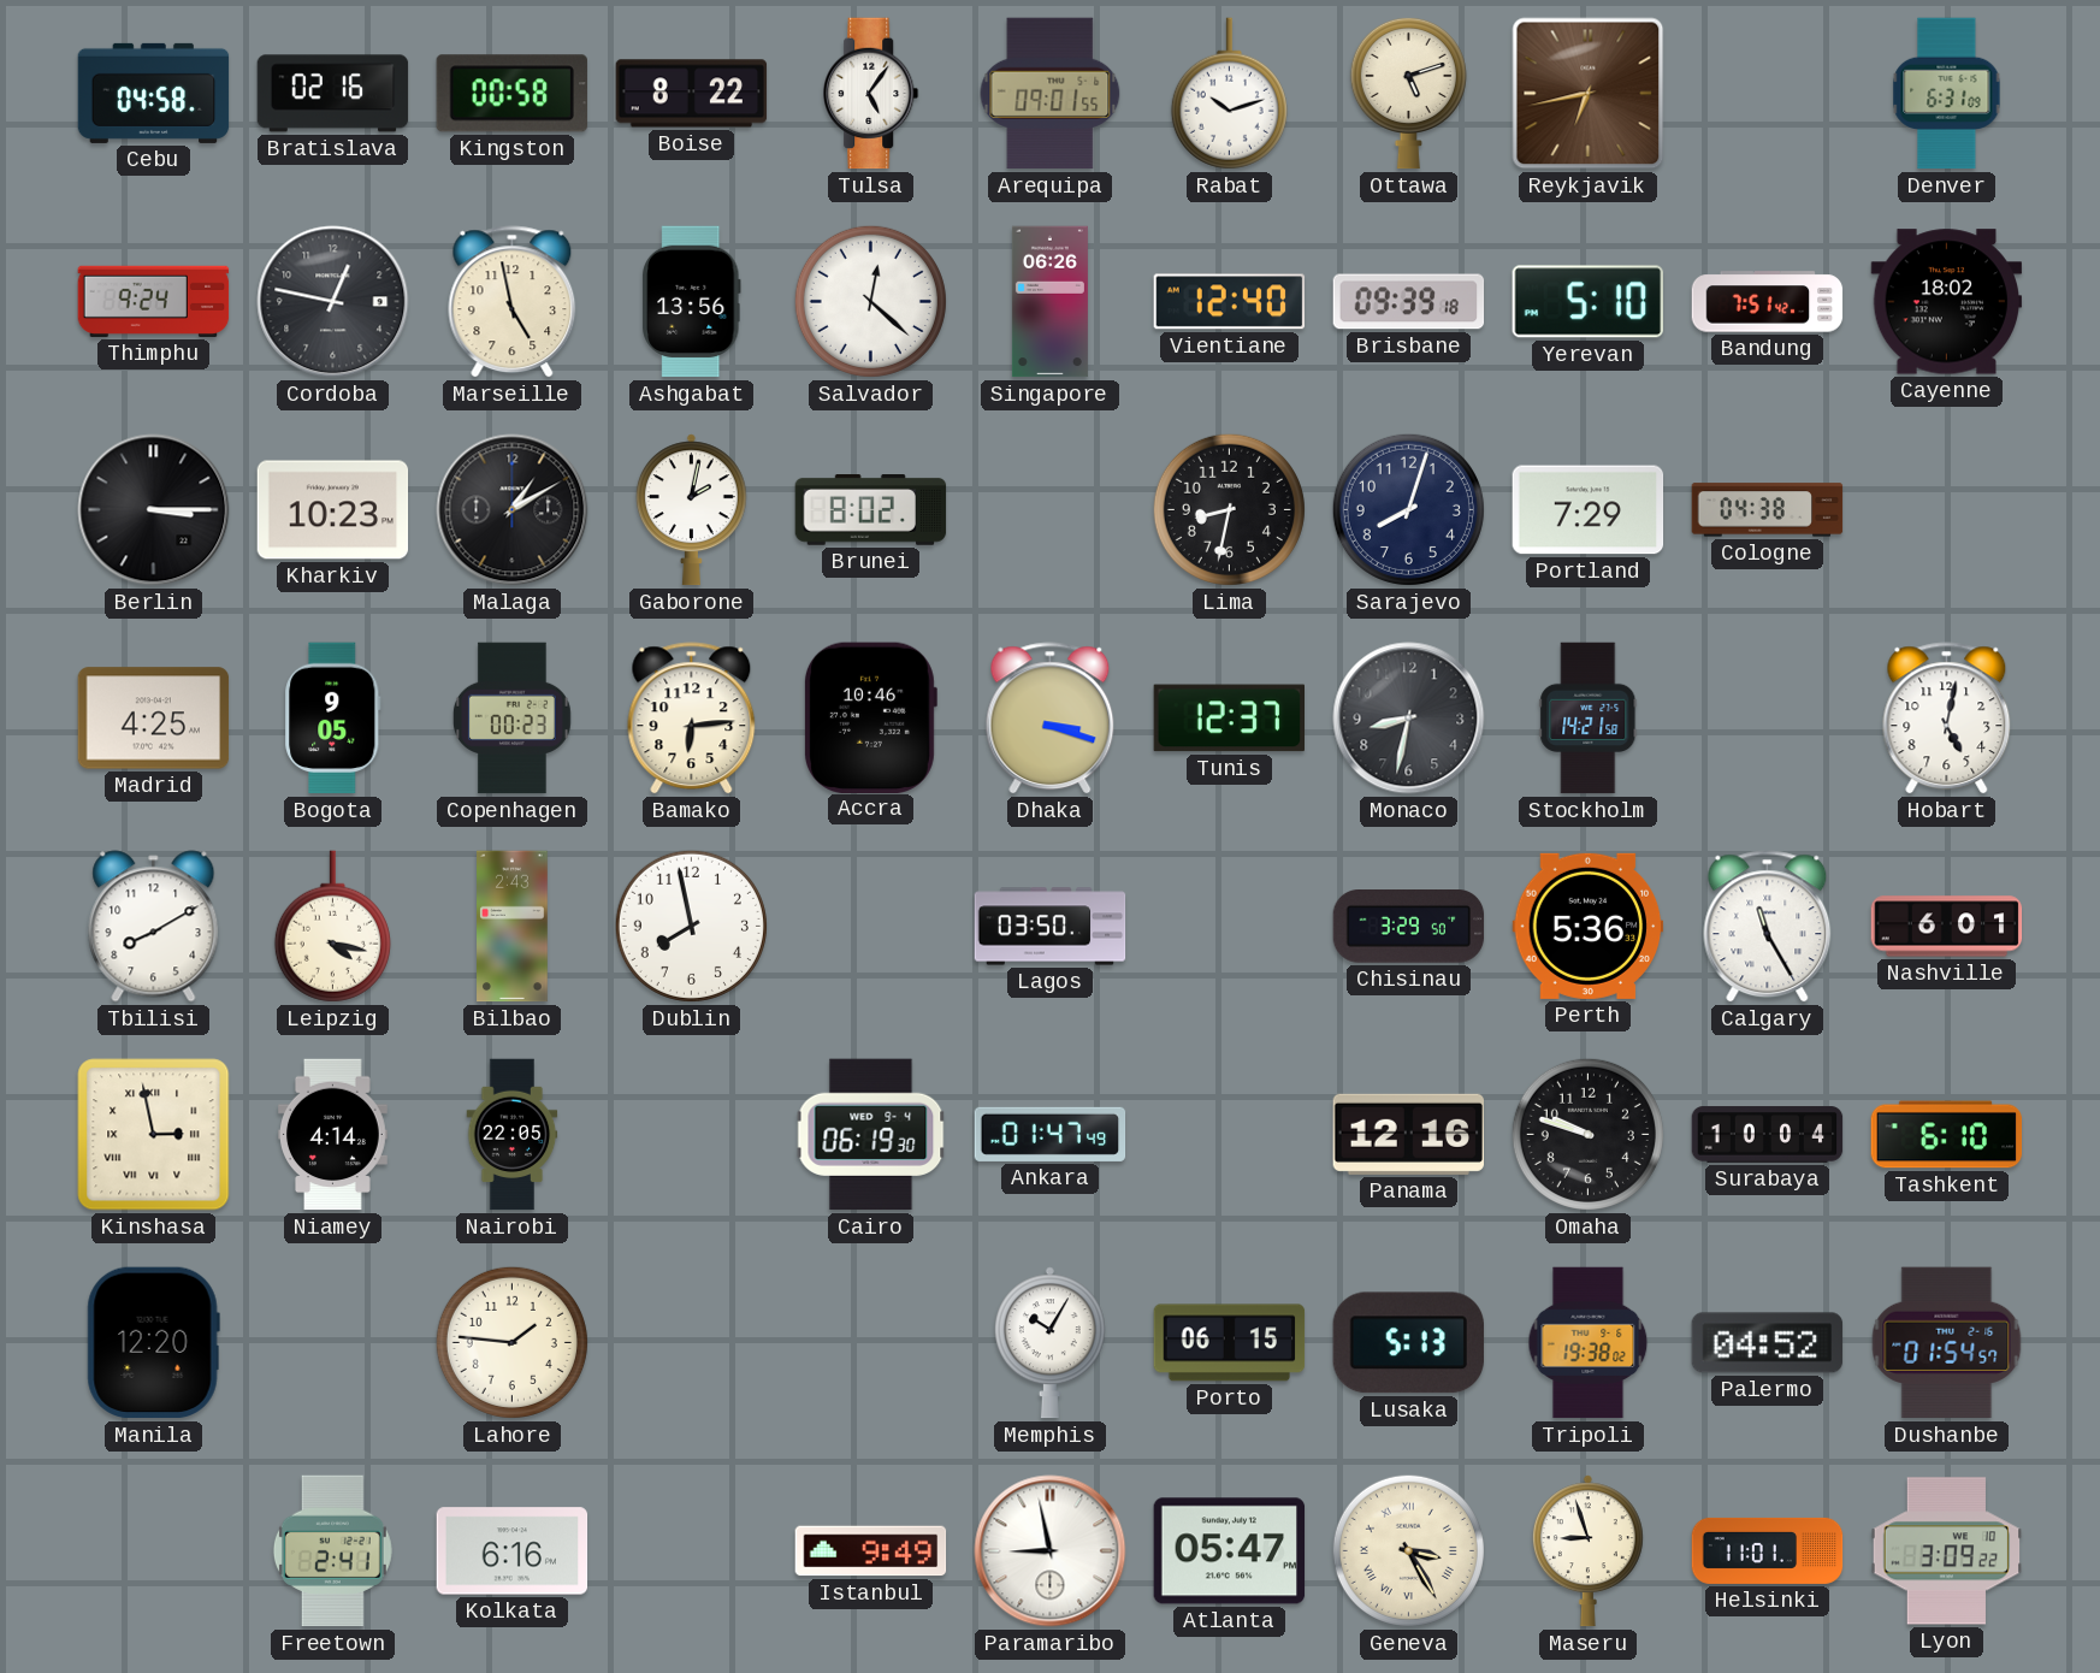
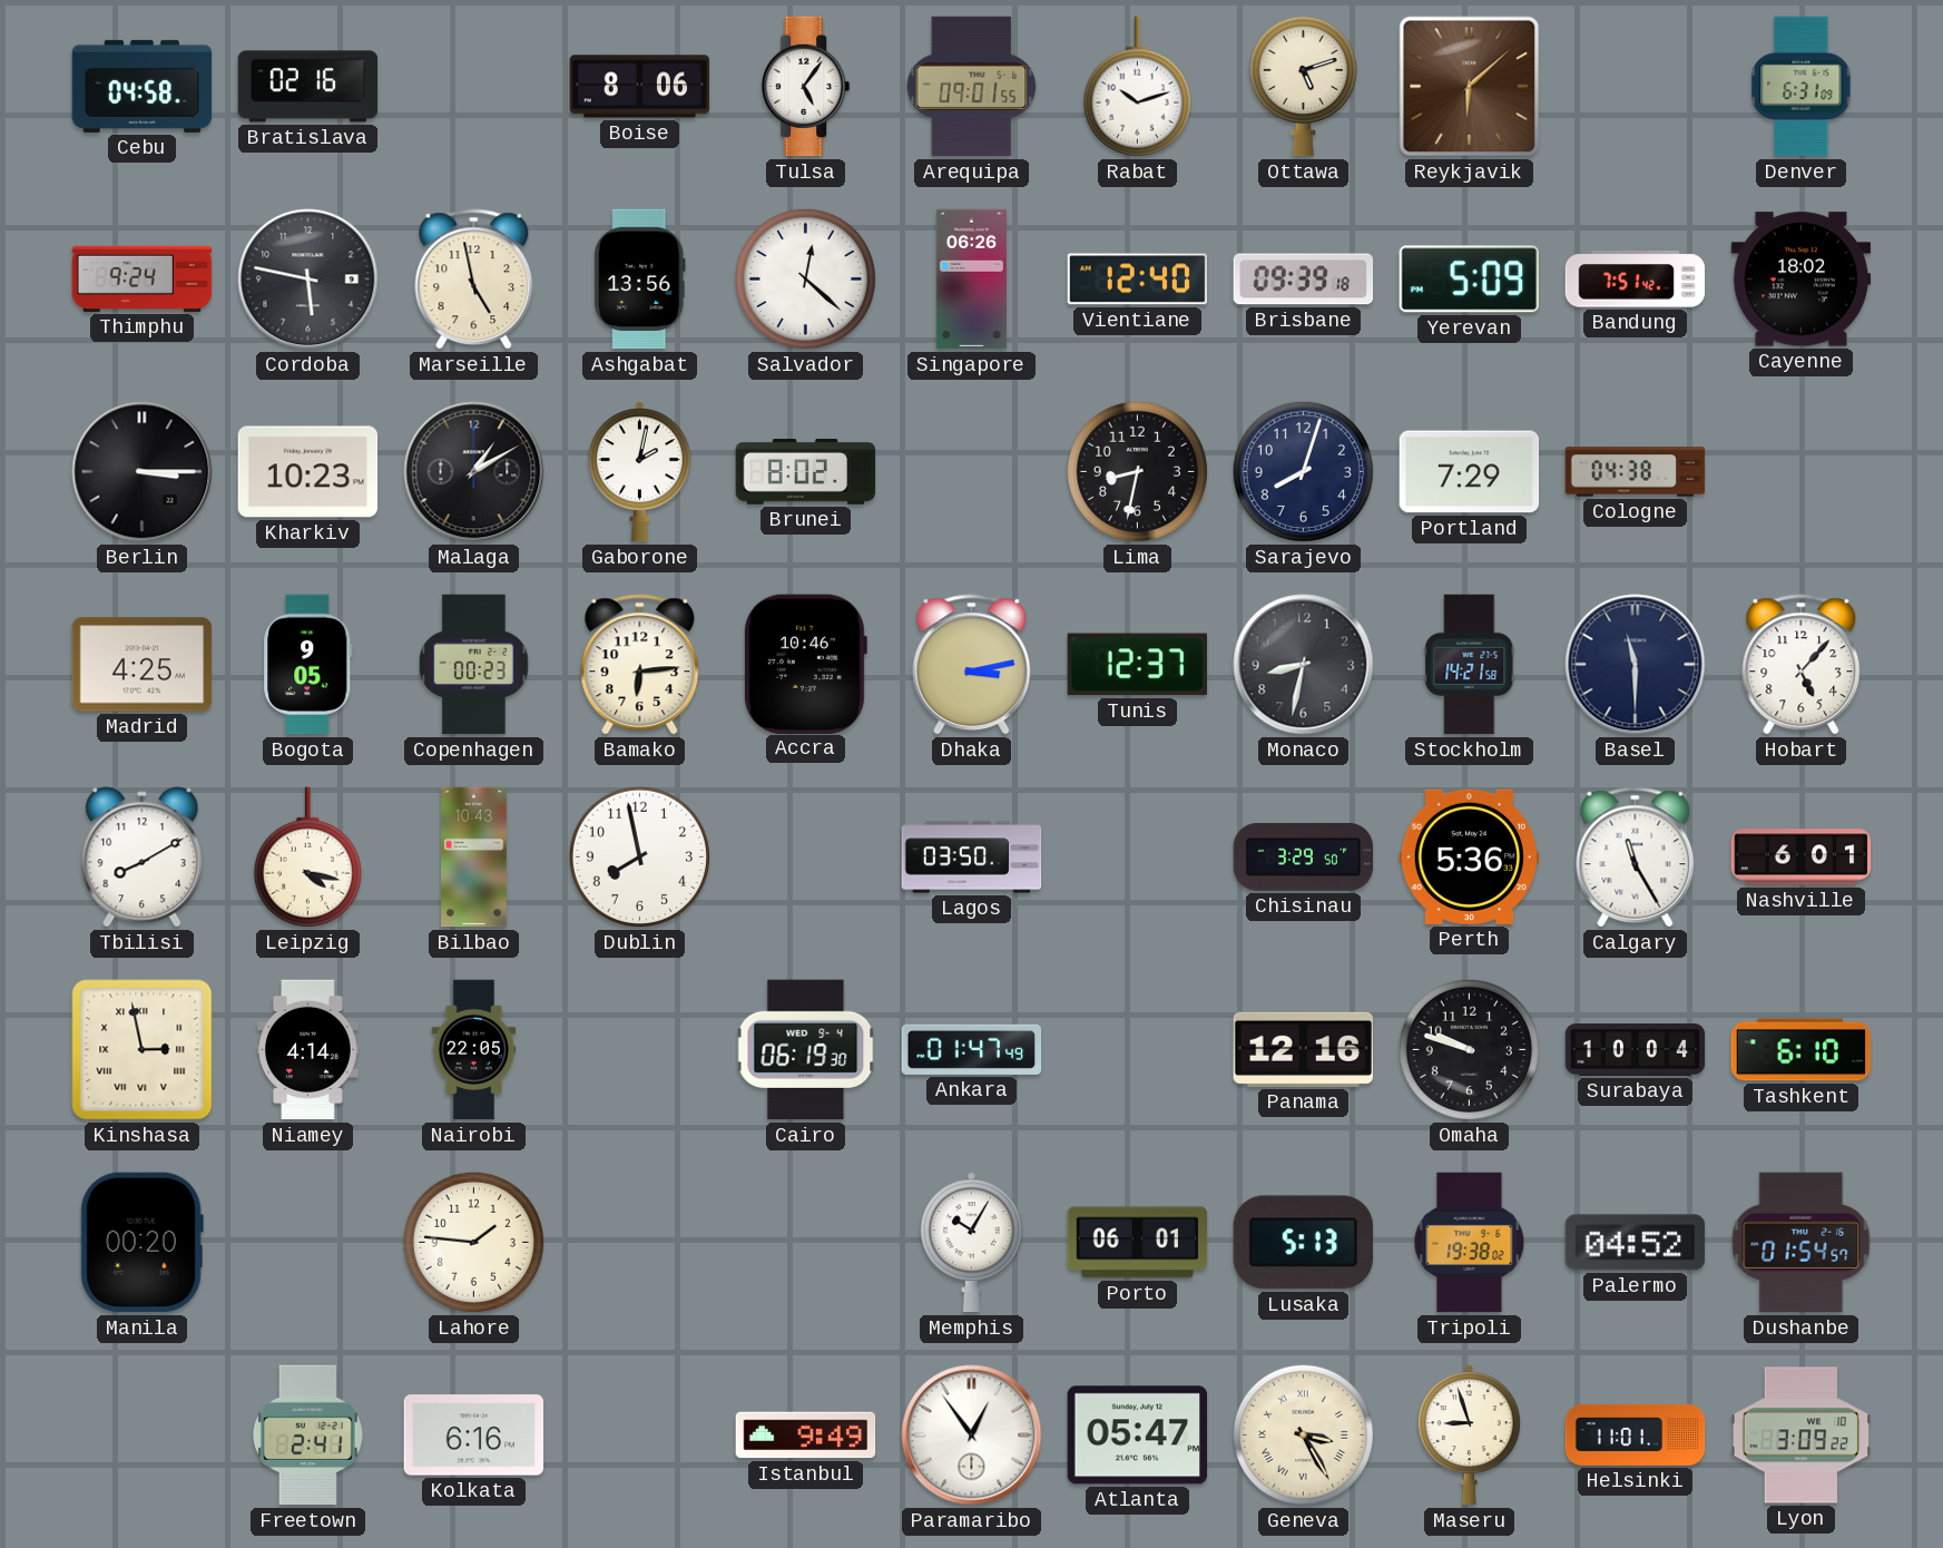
Kingston: 00:58 -> none
Boise: 8:22 -> 8:06
Reykjavik: 6:43 -> 6:08
Cordoba: 12:47 -> 5:47
Yerevan: 5:10 -> 5:09
Dhaka: 3:18 -> 3:13
Basel: none -> 11:30
Hobart: 5:02 -> 5:07
Bilbao: 2:43 -> 10:43
Manila: 12:20 -> 00:20
Porto: 06:15 -> 06:01
Paramaribo: 8:58 -> 12:54
